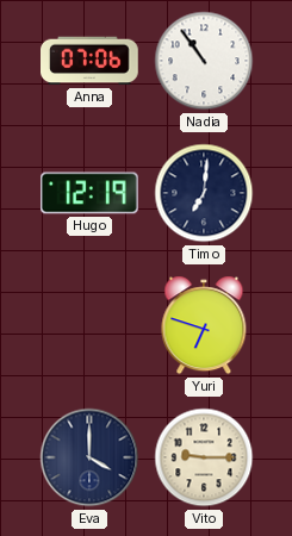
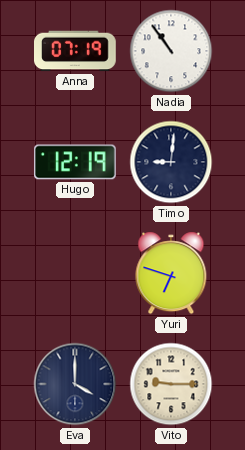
Anna: 07:06 -> 07:19
Timo: 7:01 -> 9:01
